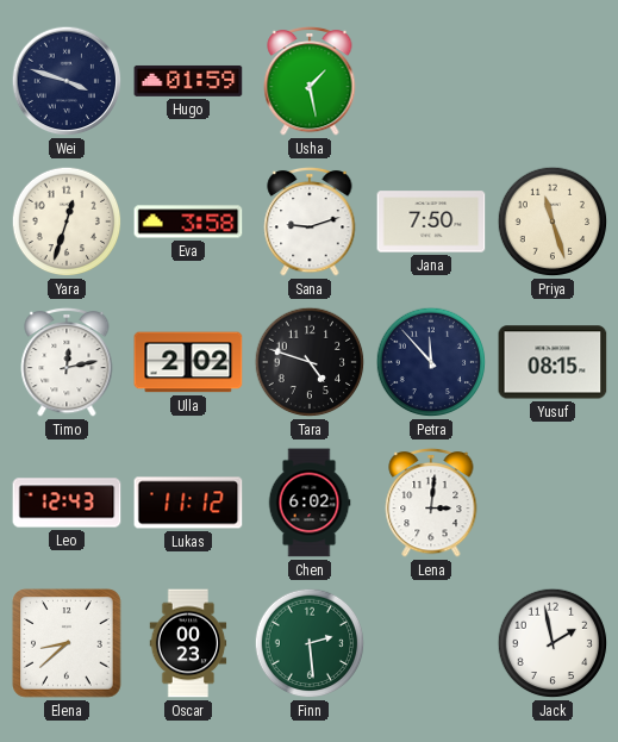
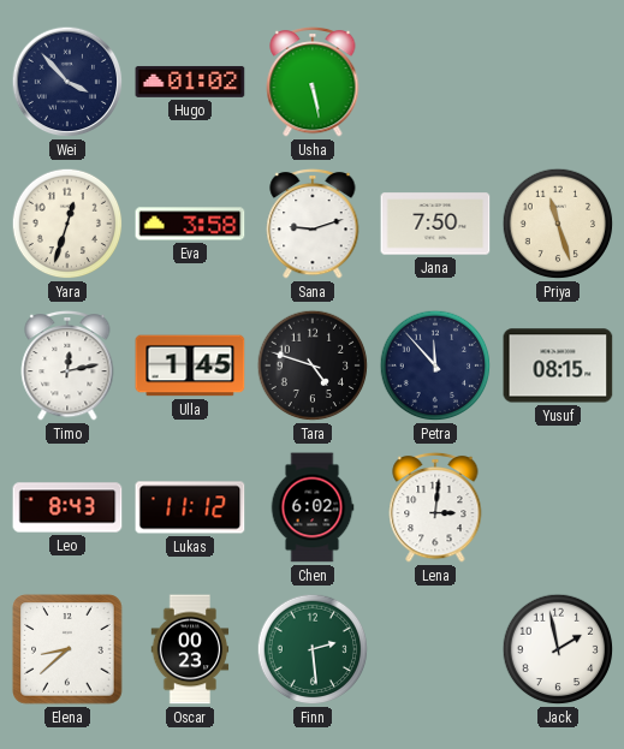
Wei: 3:48 -> 3:53
Hugo: 01:59 -> 01:02
Usha: 1:28 -> 5:28
Ulla: 2:02 -> 1:45
Leo: 12:43 -> 8:43
